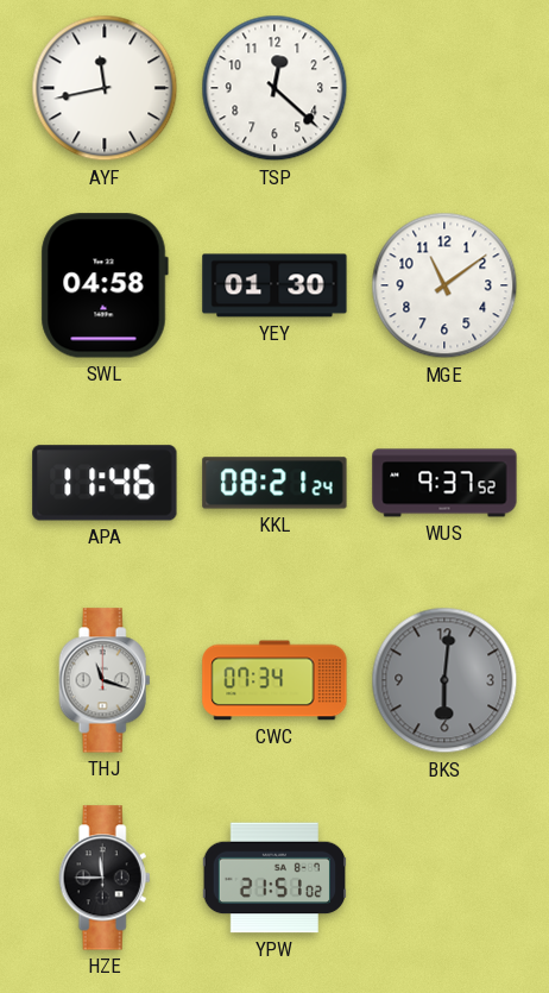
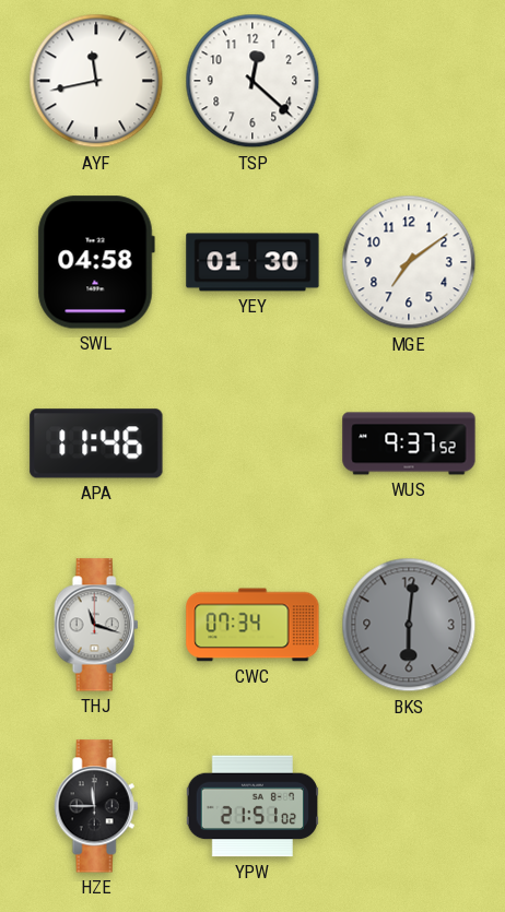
MGE: 11:09 -> 7:09
KKL: 08:21 -> none
